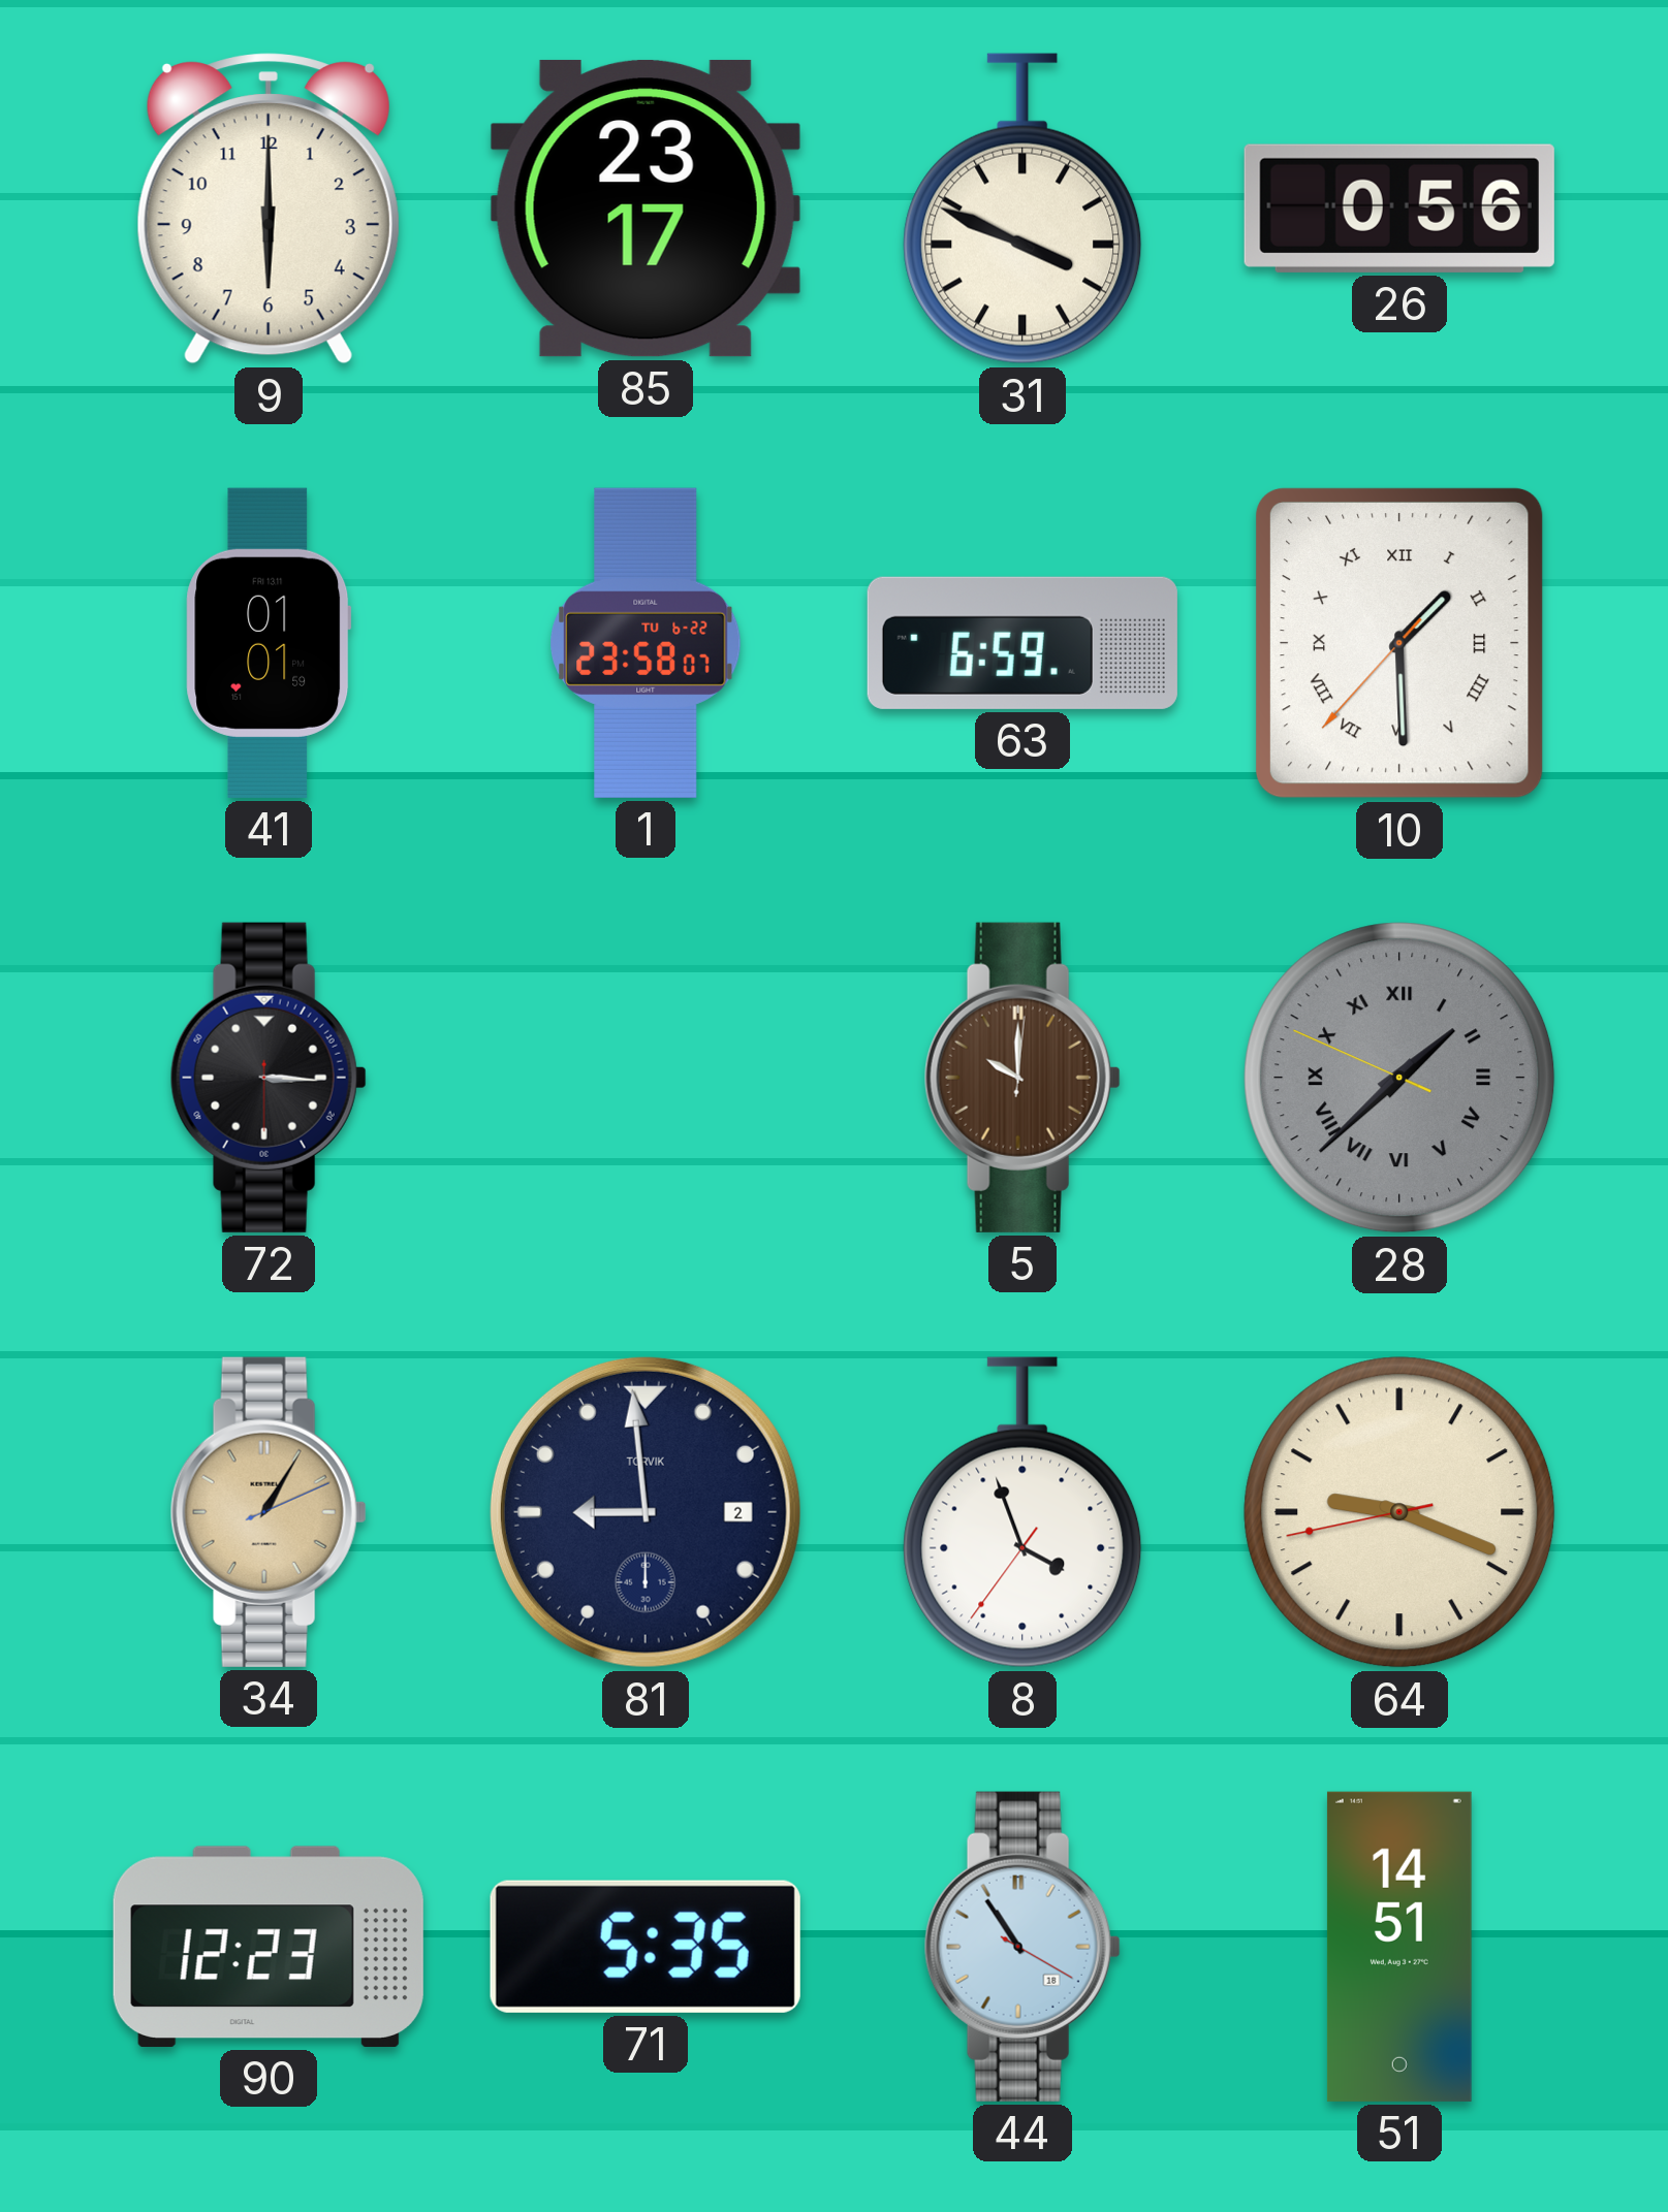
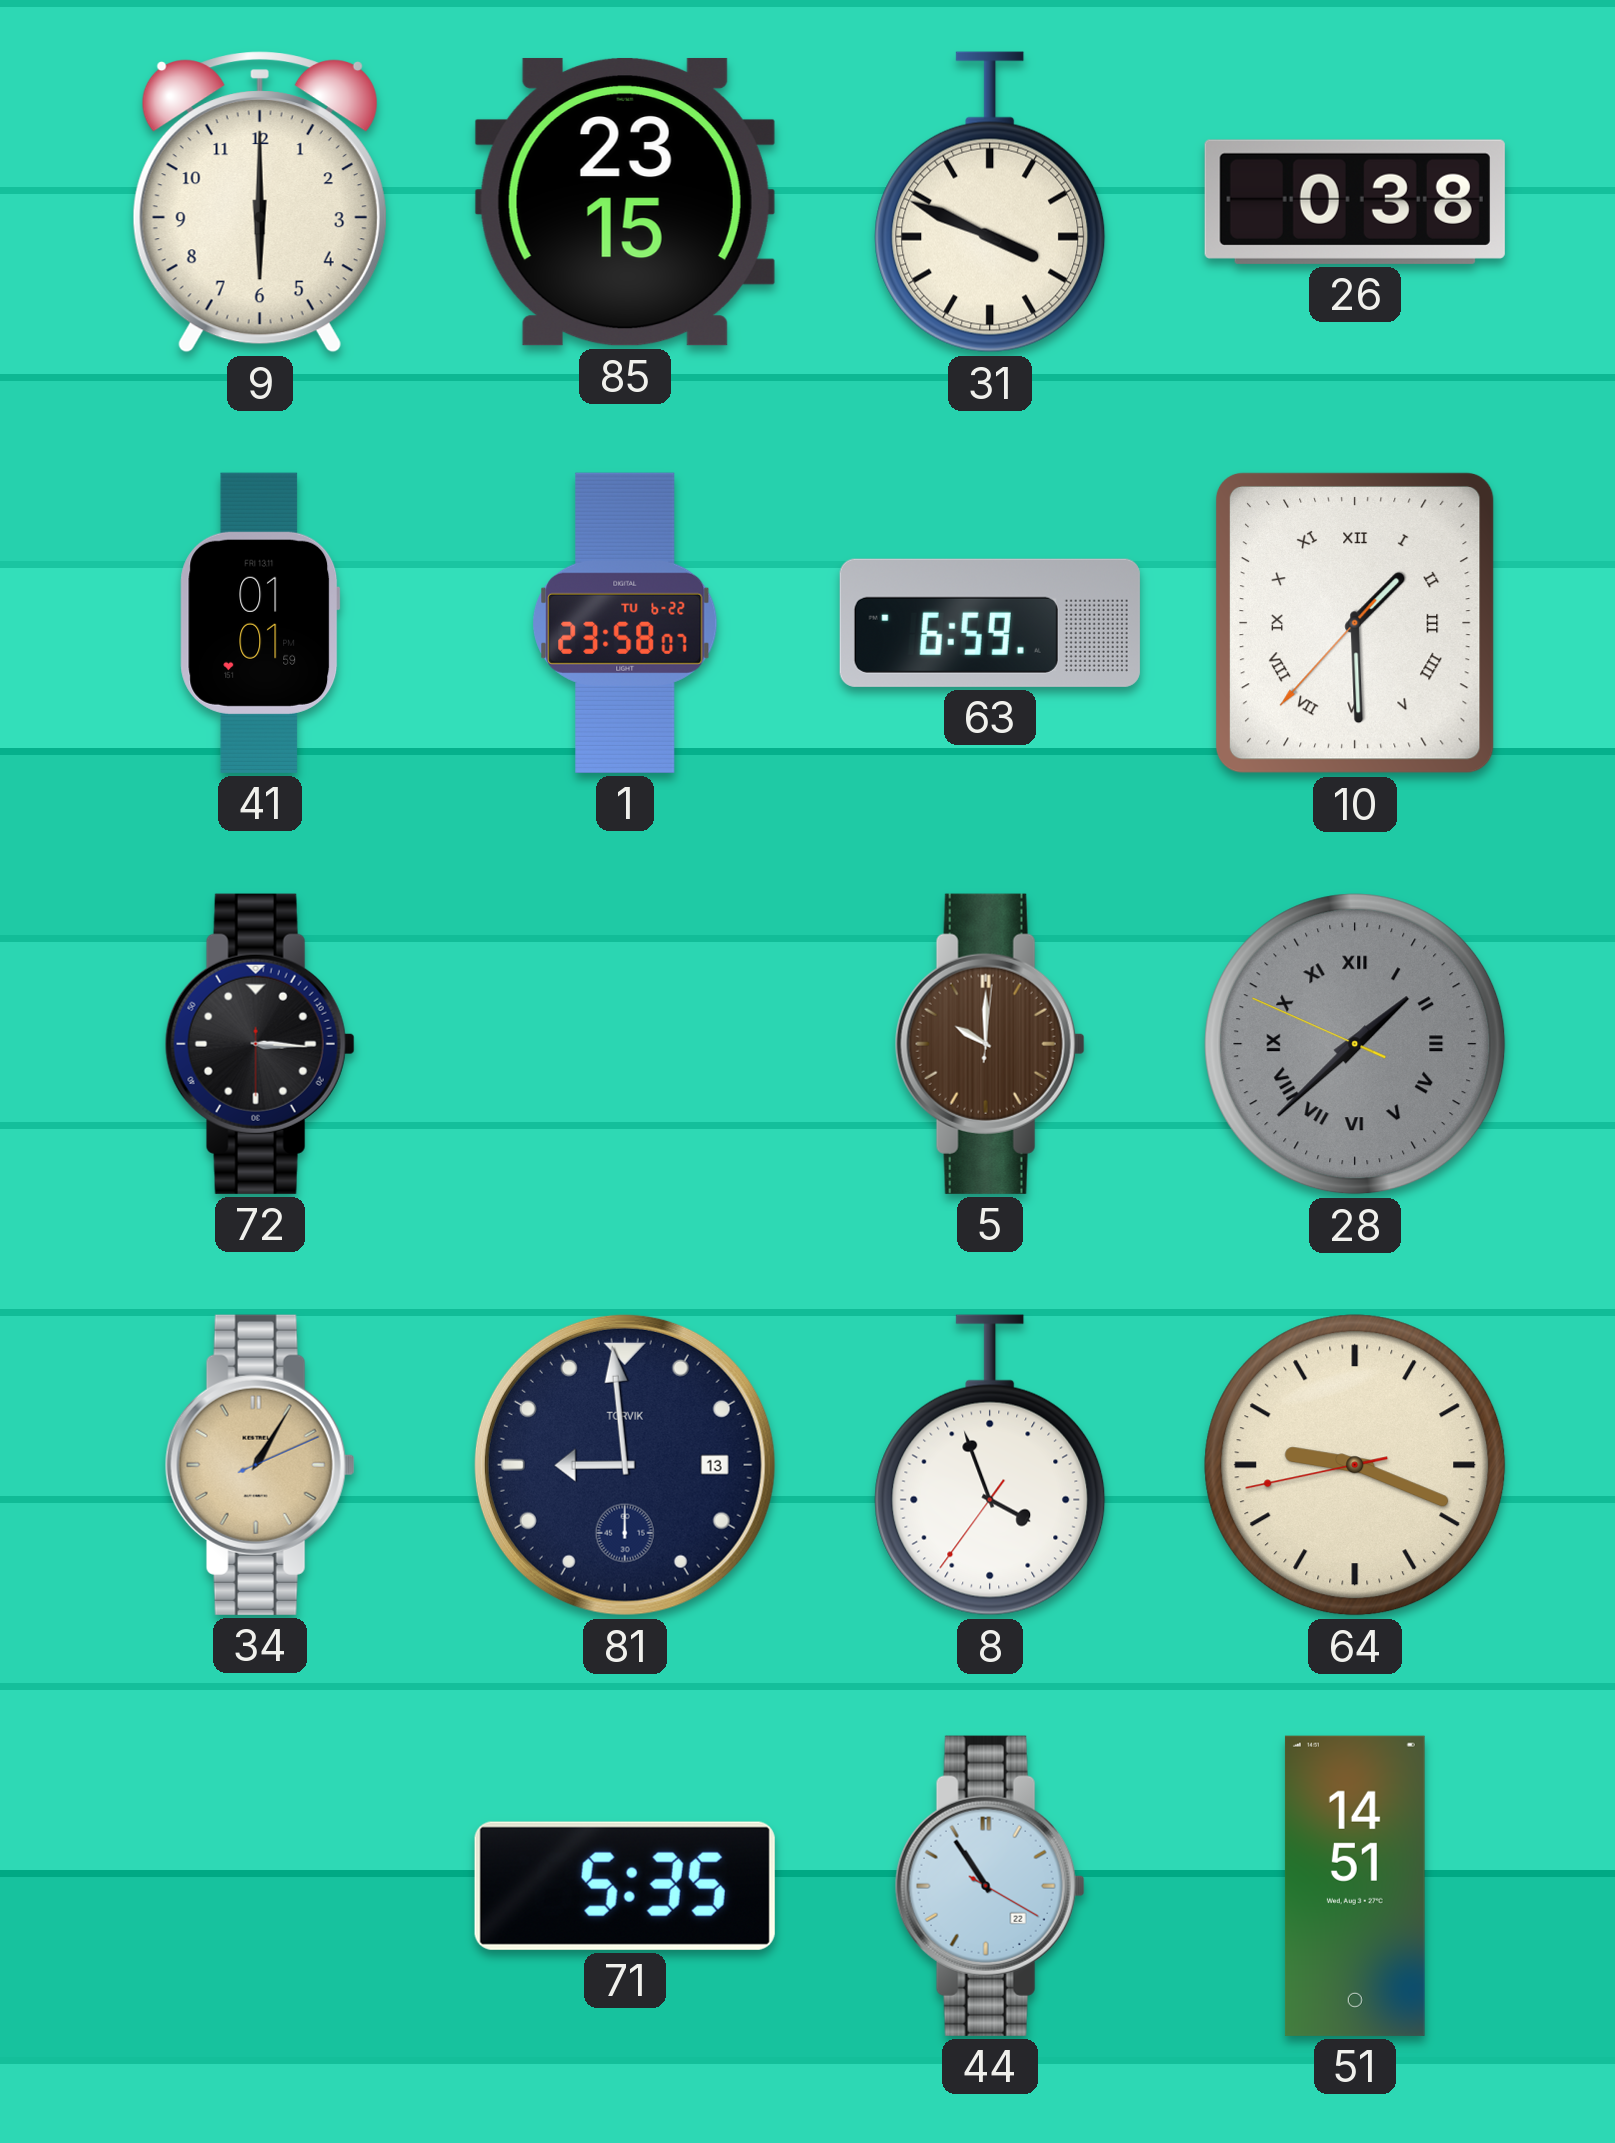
85: 23:17 -> 23:15
26: 0:56 -> 0:38
81 date: 2 -> 13
90: 12:23 -> none
44 date: 18 -> 22
